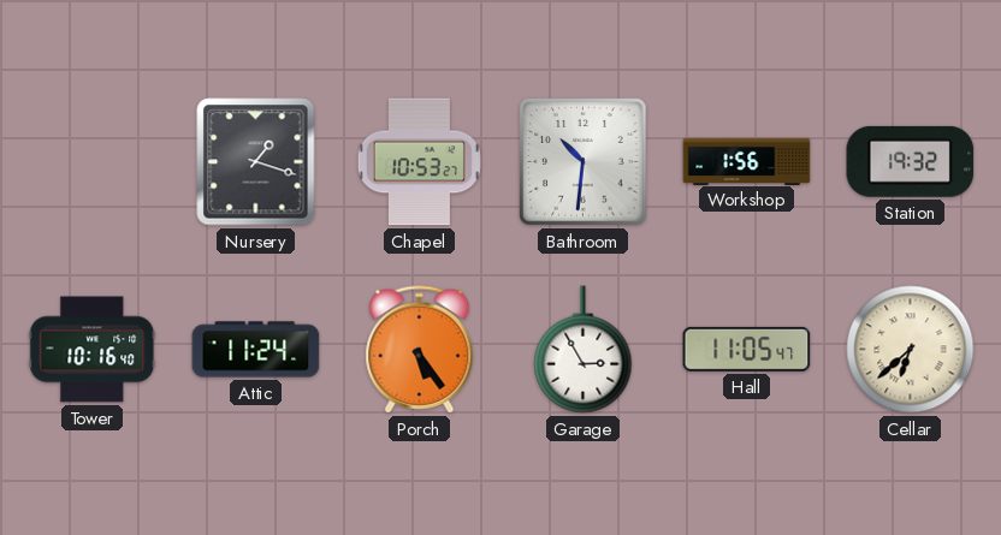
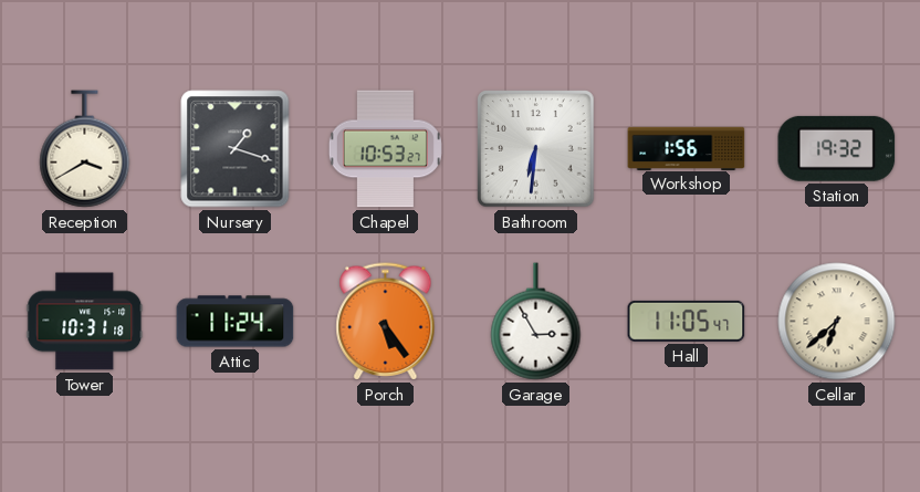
Reception: none -> 3:40
Bathroom: 10:31 -> 6:31
Tower: 10:16 -> 10:31
